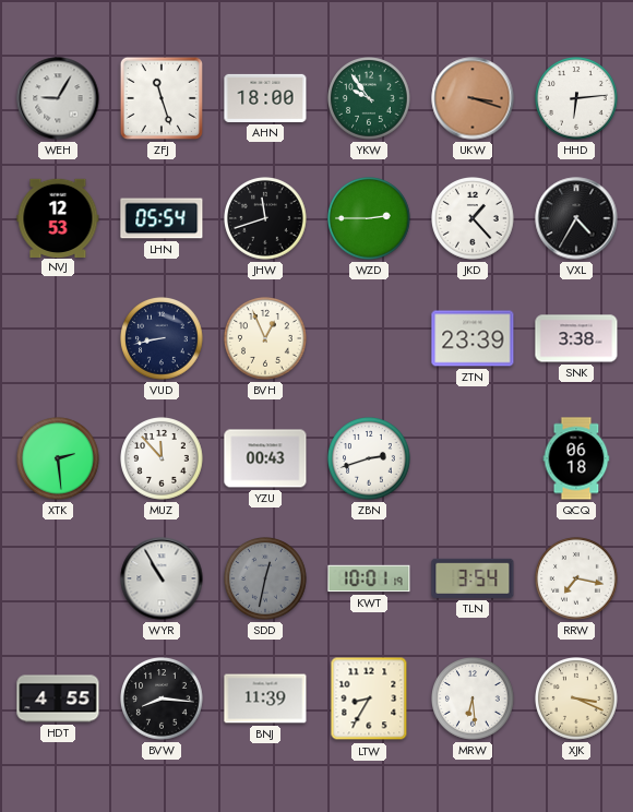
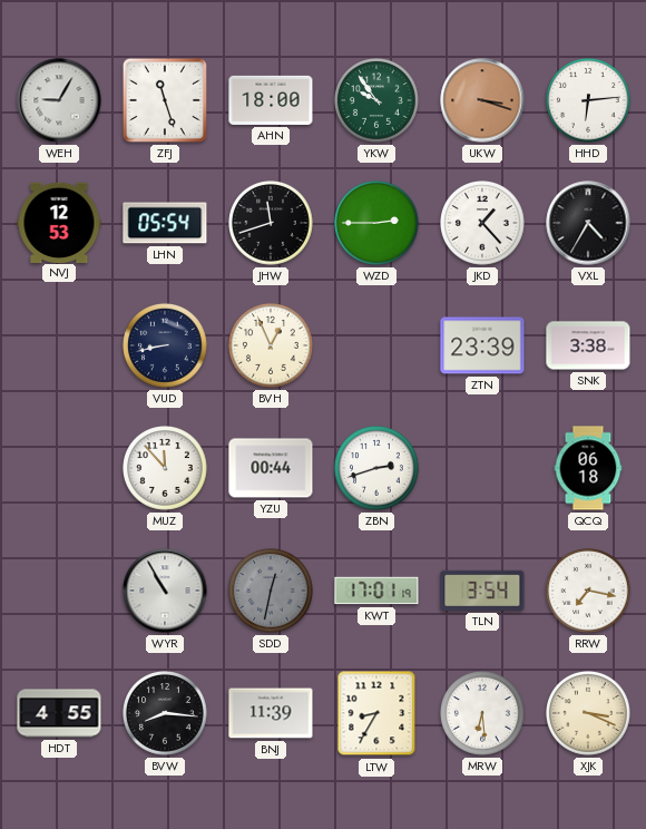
XTK: 2:29 -> none
YZU: 00:43 -> 00:44
KWT: 10:01 -> 17:01
